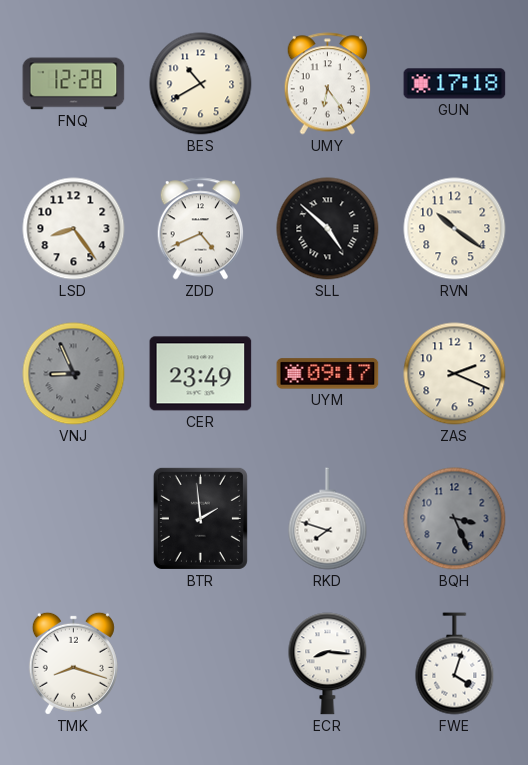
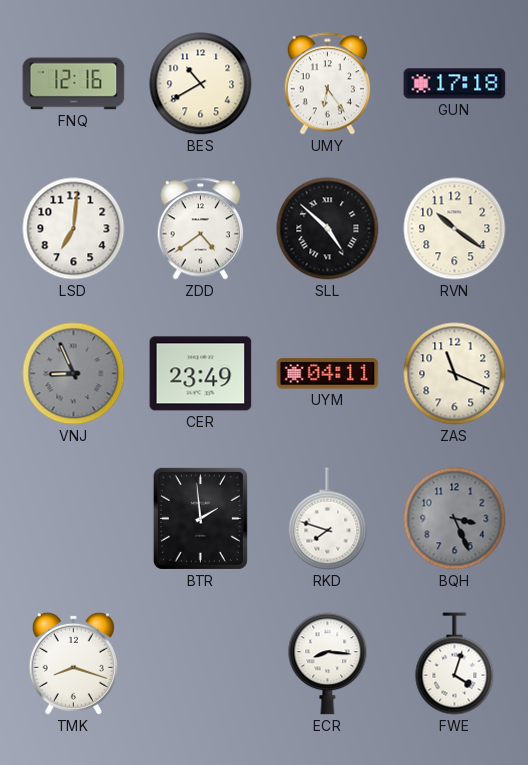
FNQ: 12:28 -> 12:16
LSD: 8:24 -> 7:01
ZDD: 4:41 -> 4:39
UYM: 09:17 -> 04:11
ZAS: 2:19 -> 11:19
